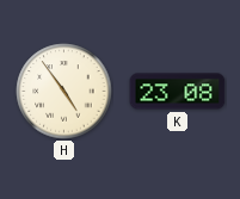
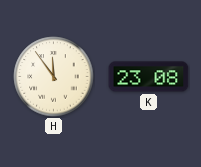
H: 4:54 -> 11:54
